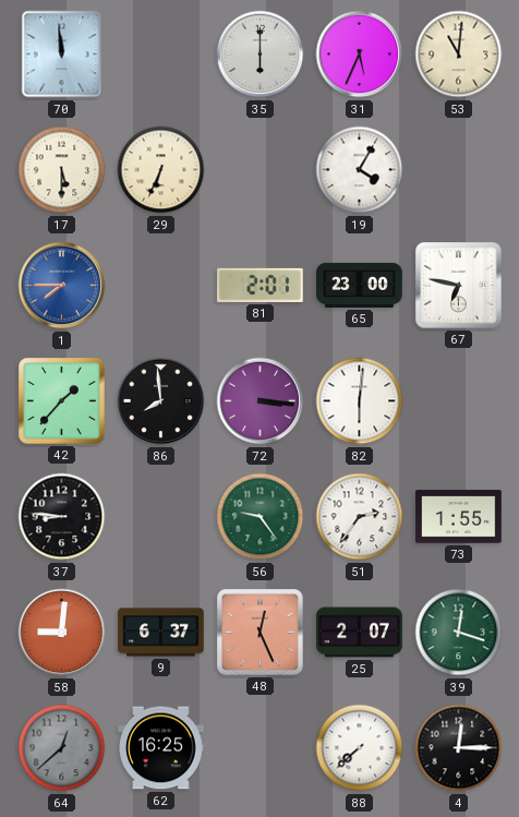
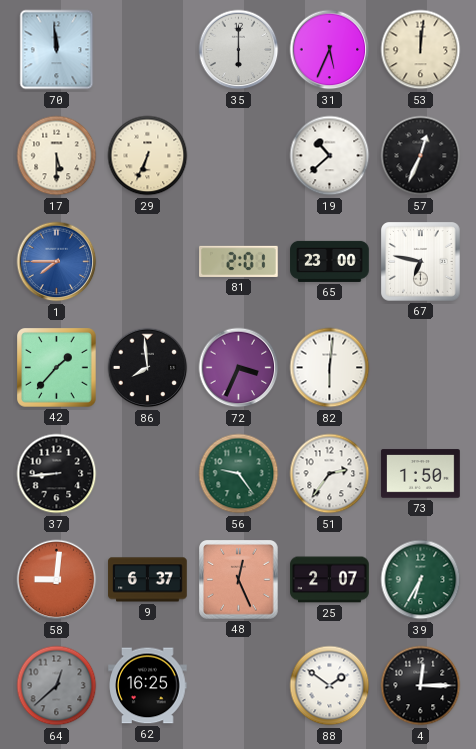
53: 11:01 -> 12:01
19: 4:05 -> 10:38
57: none -> 12:34
72: 3:16 -> 3:34
37: 8:46 -> 8:44
73: 1:55 -> 1:50
39: 12:18 -> 6:35
88: 7:38 -> 1:51
